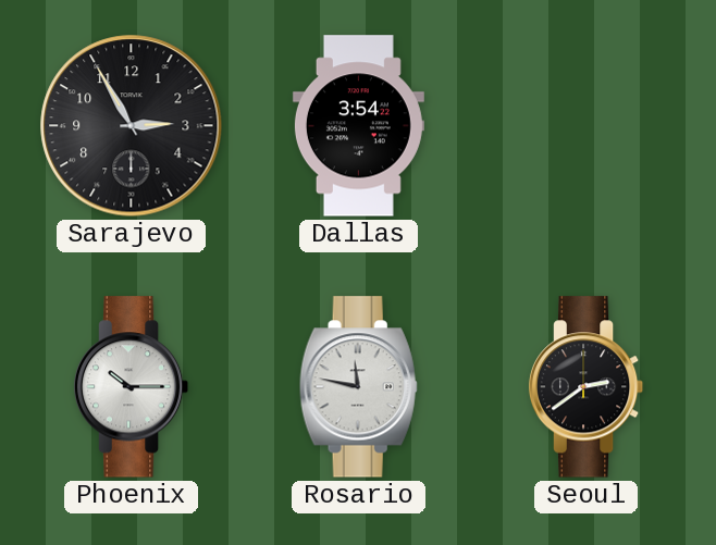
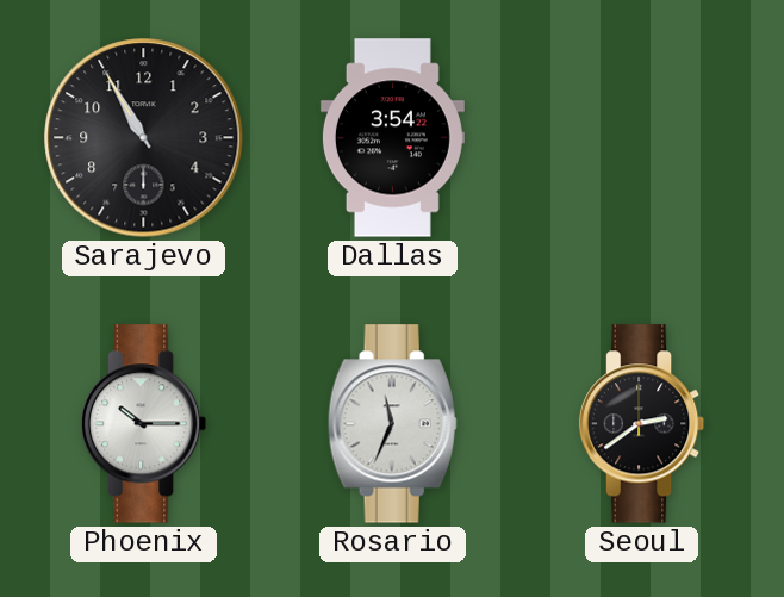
Sarajevo: 2:55 -> 10:55
Rosario: 11:47 -> 11:34
